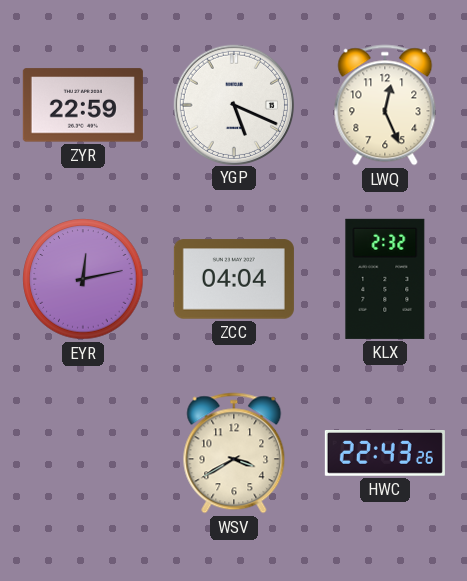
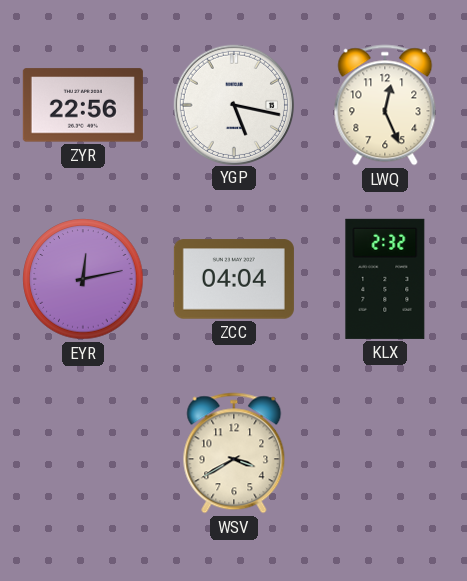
ZYR: 22:59 -> 22:56
YGP: 5:19 -> 5:17
HWC: 22:43 -> none
